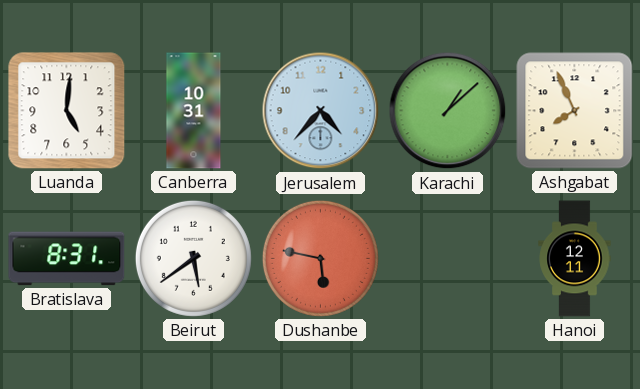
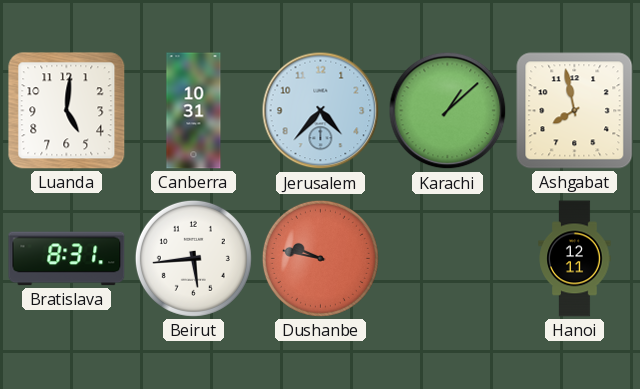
Ashgabat: 7:56 -> 7:58
Beirut: 5:39 -> 5:44
Dushanbe: 5:47 -> 9:47
